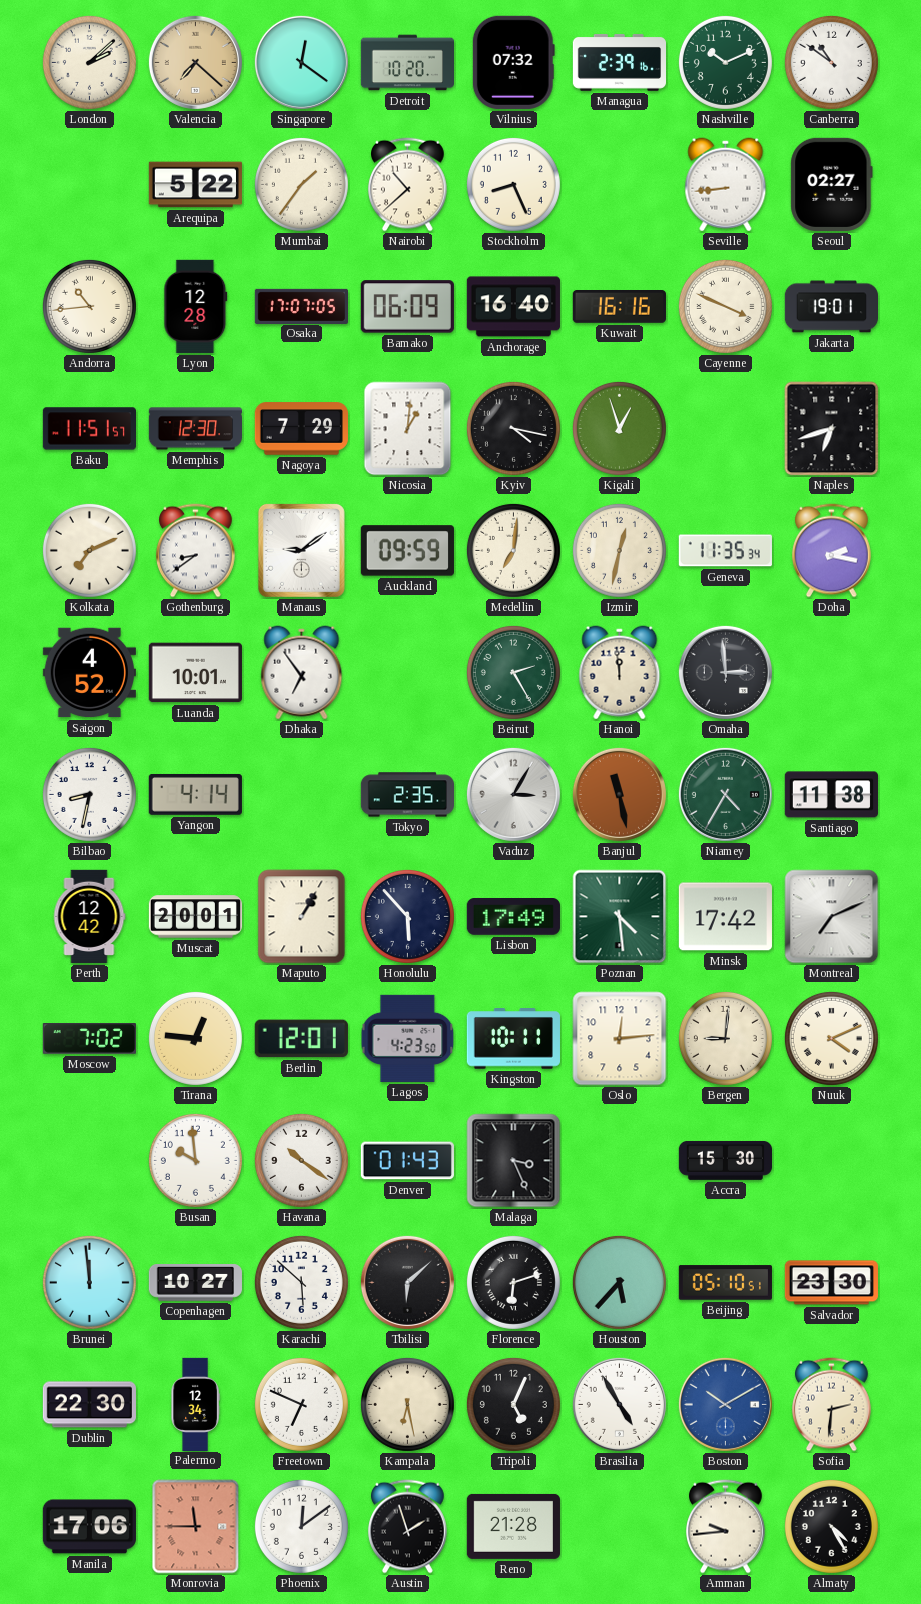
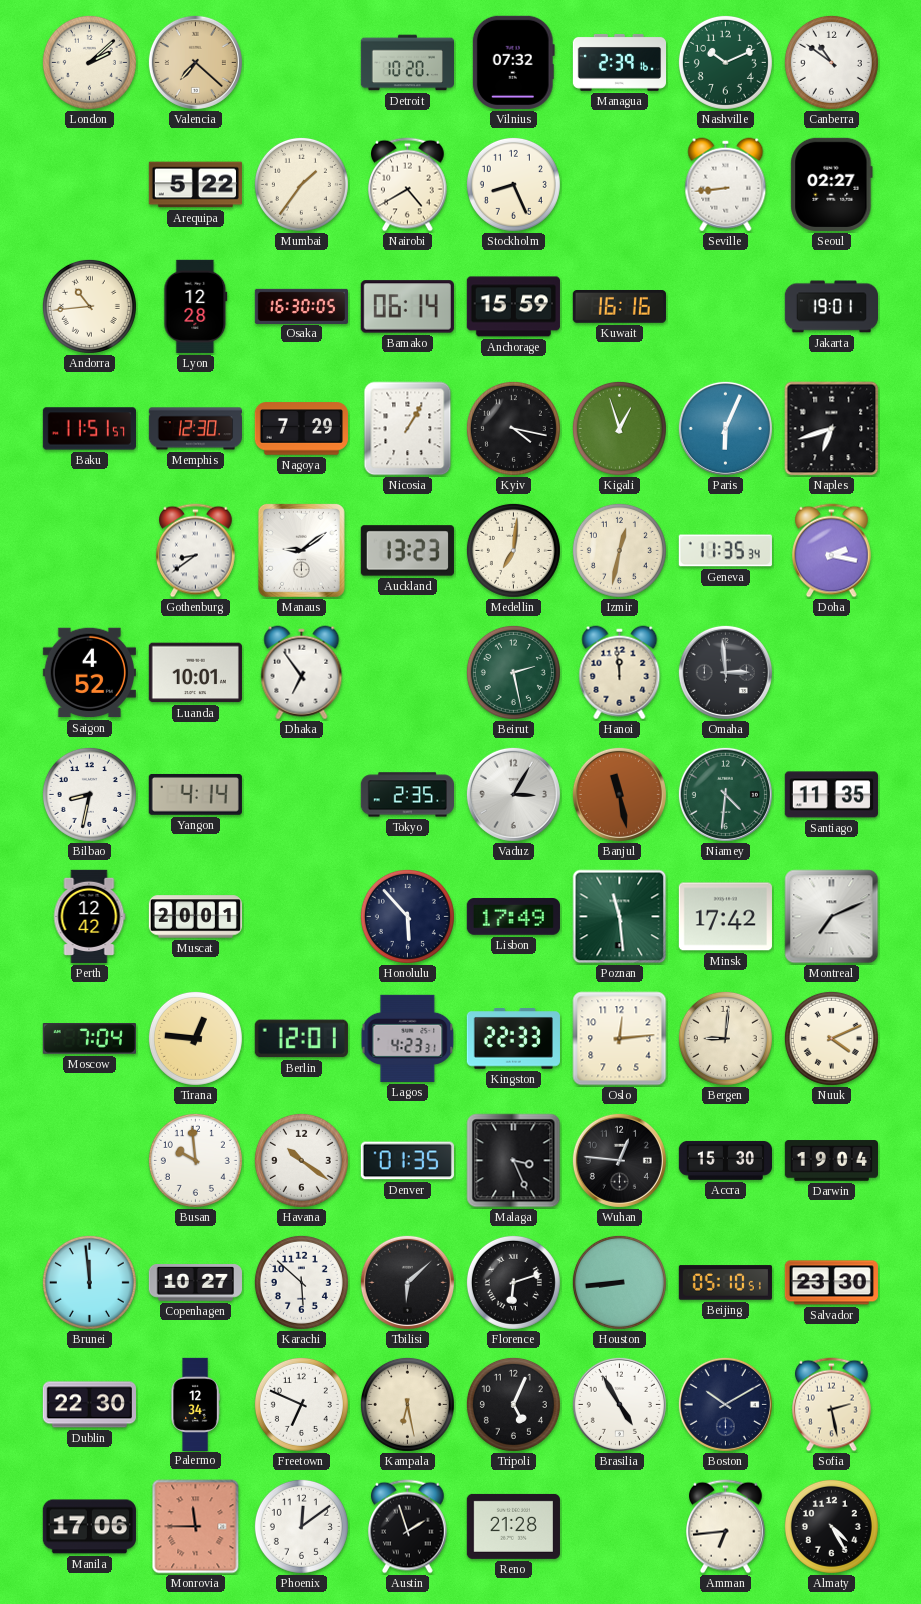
Singapore: 12:21 -> none
Nairobi: 10:38 -> 4:40
Osaka: 17:07 -> 16:30
Bamako: 06:09 -> 06:14
Anchorage: 16:40 -> 15:59
Cayenne: 3:49 -> none
Nicosia: 1:01 -> 1:05
Paris: none -> 6:04
Kolkata: 7:11 -> none
Auckland: 09:59 -> 13:23
Beirut: 2:25 -> 2:28
Niamey: 4:35 -> 4:31
Santiago: 11:38 -> 11:35
Maputo: 1:05 -> none
Poznan: 4:29 -> 11:29
Moscow: 7:02 -> 7:04
Lagos: 4:23:50 -> 4:23:31
Kingston: 10:11 -> 22:33
Denver: 01:43 -> 01:35
Wuhan: none -> 12:46
Darwin: none -> 19:04
Houston: 5:37 -> 8:44
Boston dial: blue -> navy
Sofia: 2:31 -> 2:28
Amman: 9:44 -> 6:44
